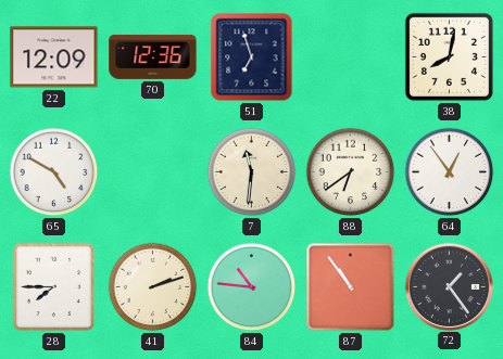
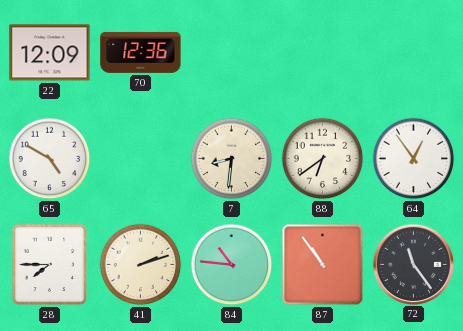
51: 6:57 -> none
38: 8:02 -> none
7: 11:31 -> 8:31
72: 1:24 -> 11:24
